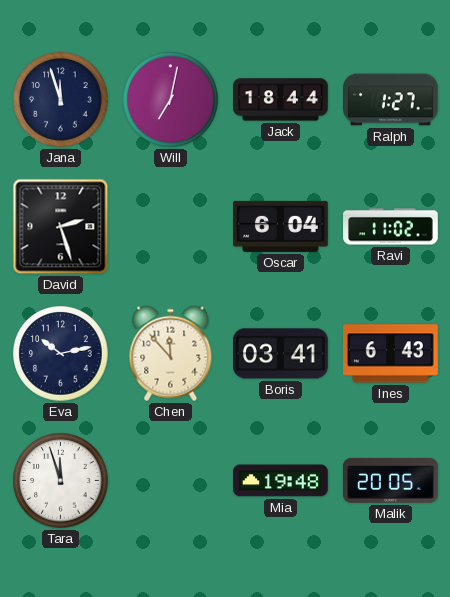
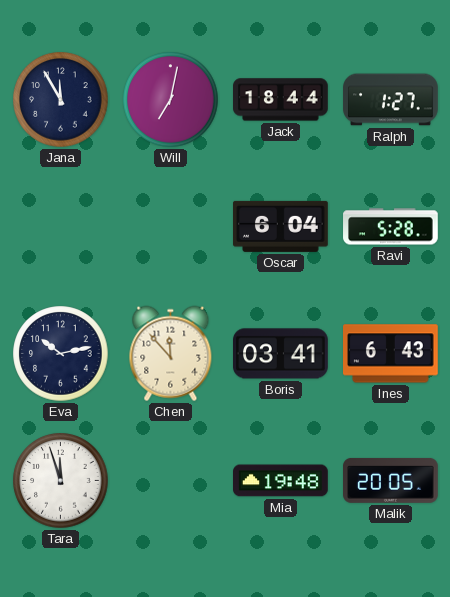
Jana: 11:57 -> 11:55
David: 2:27 -> none
Ravi: 11:02 -> 5:28
